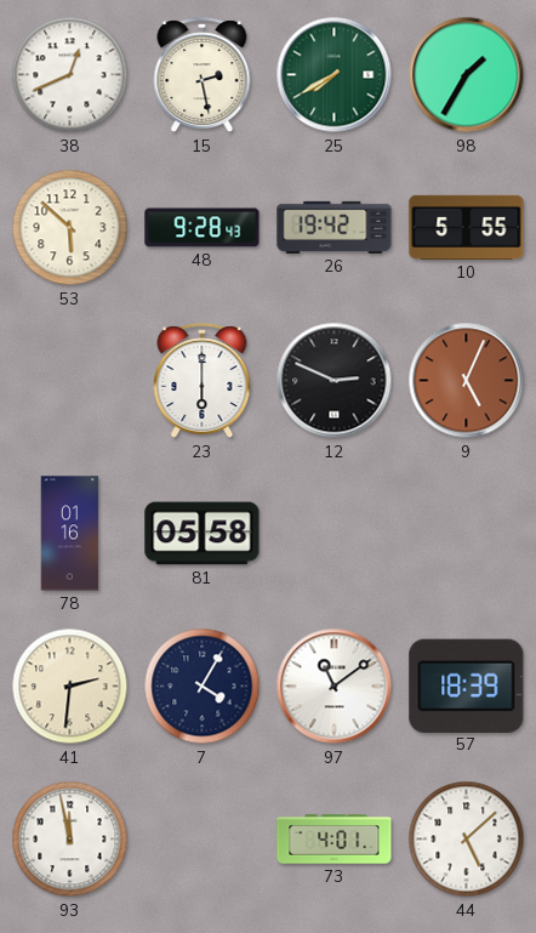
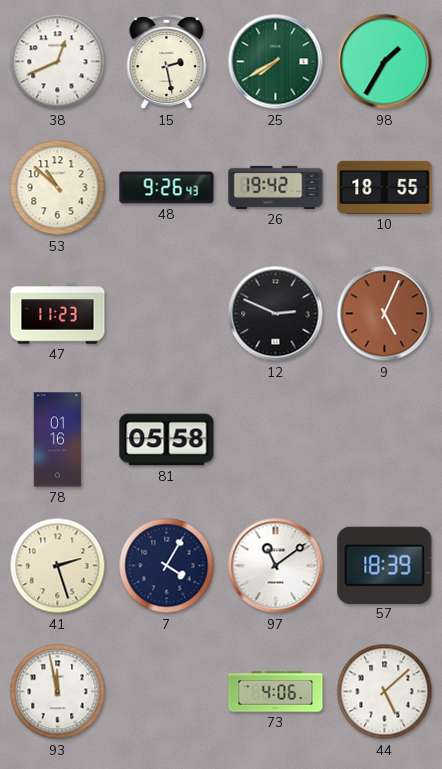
53: 5:52 -> 10:52
48: 9:28 -> 9:26
10: 5:55 -> 18:55
47: none -> 11:23
23: 6:00 -> none
41: 2:31 -> 2:27
73: 4:01 -> 4:06
